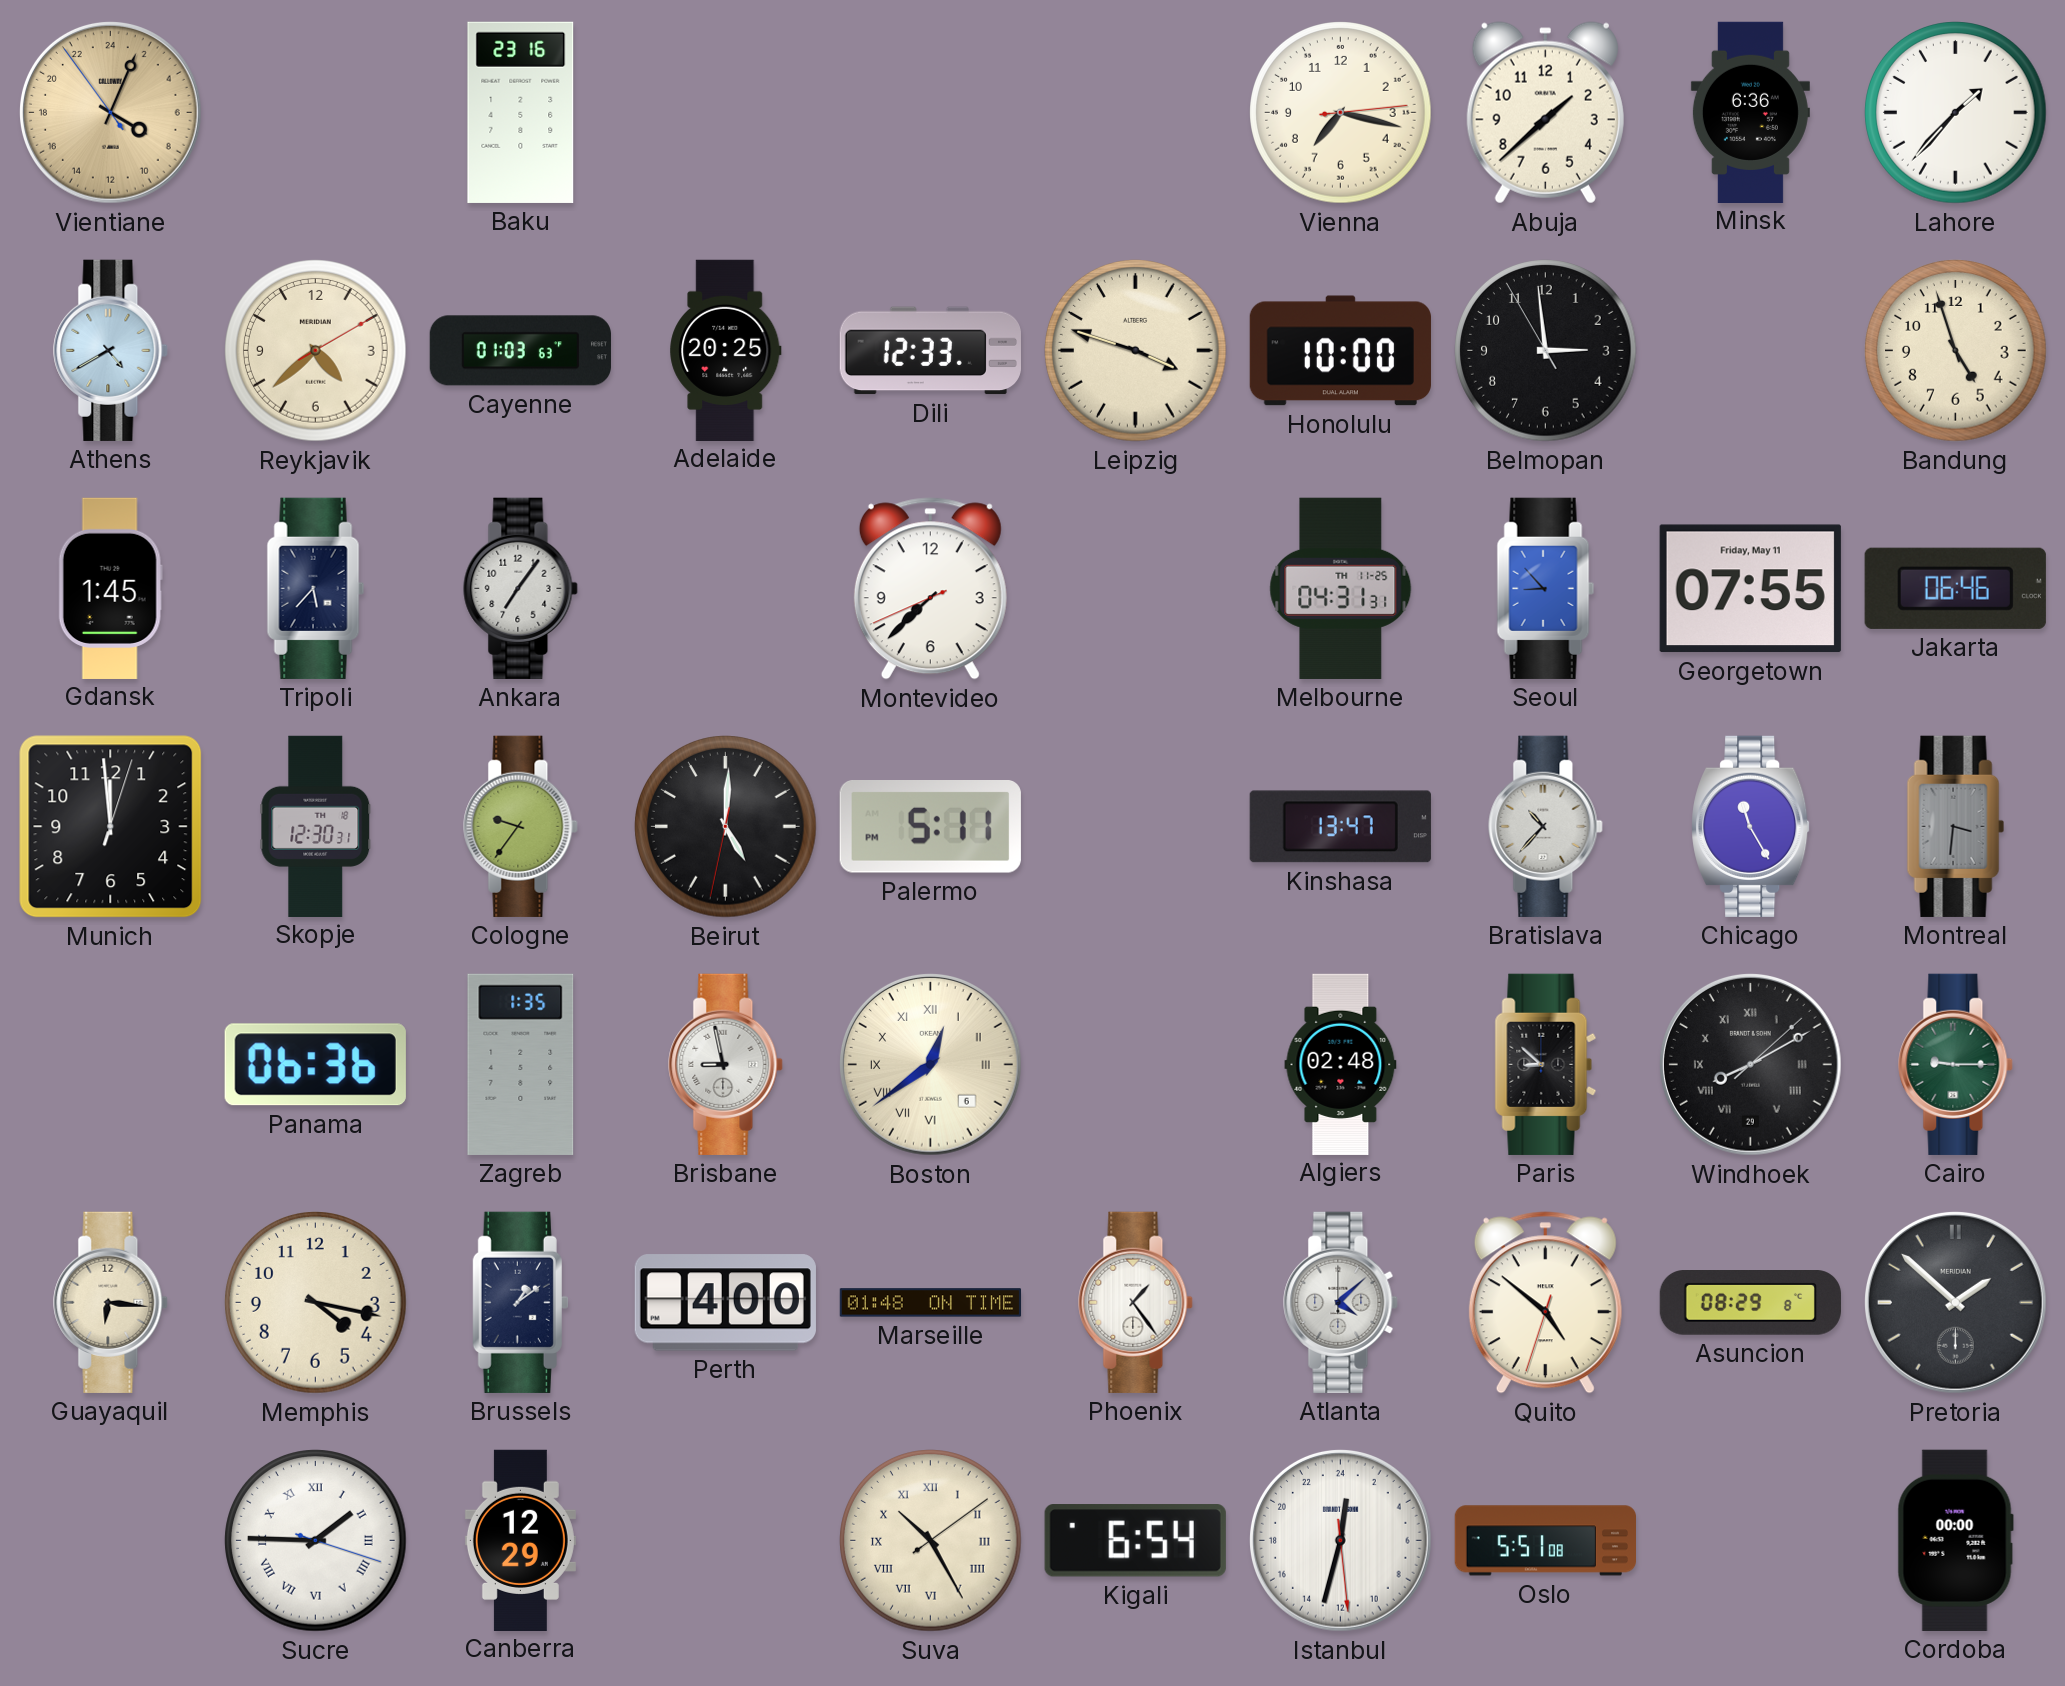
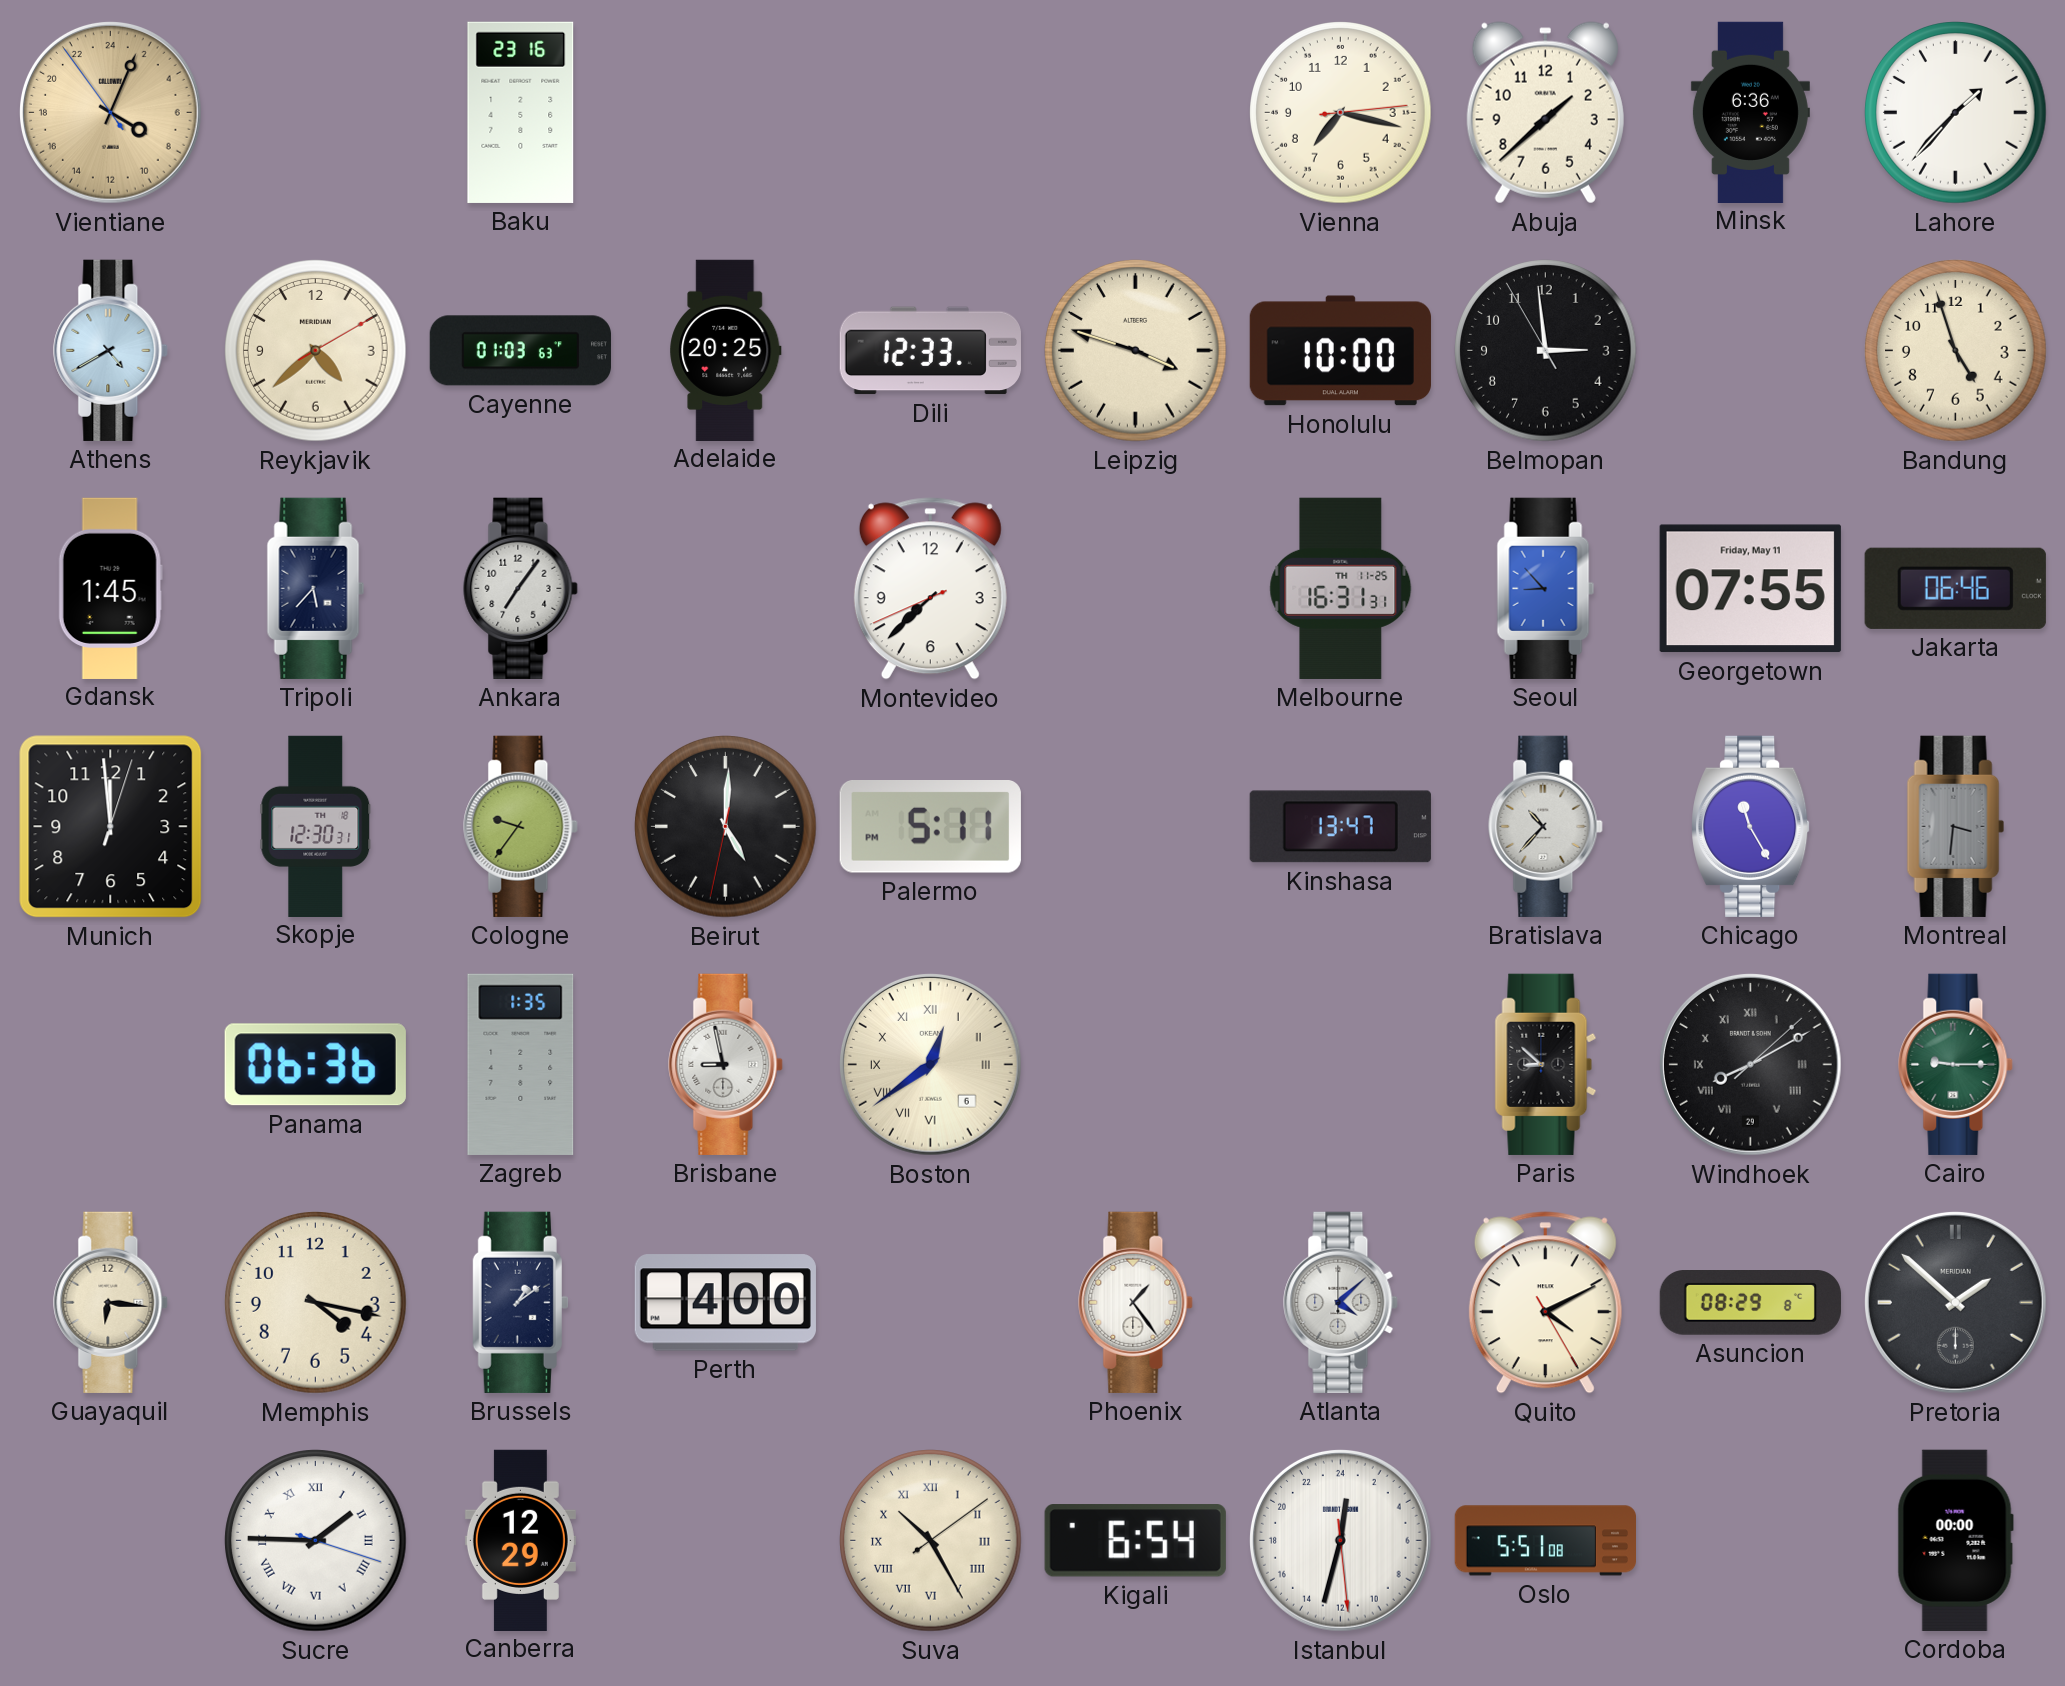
Melbourne: 04:31 -> 16:31
Algiers: 02:48 -> none
Marseille: 01:48 -> none
Quito: 4:51 -> 4:10
